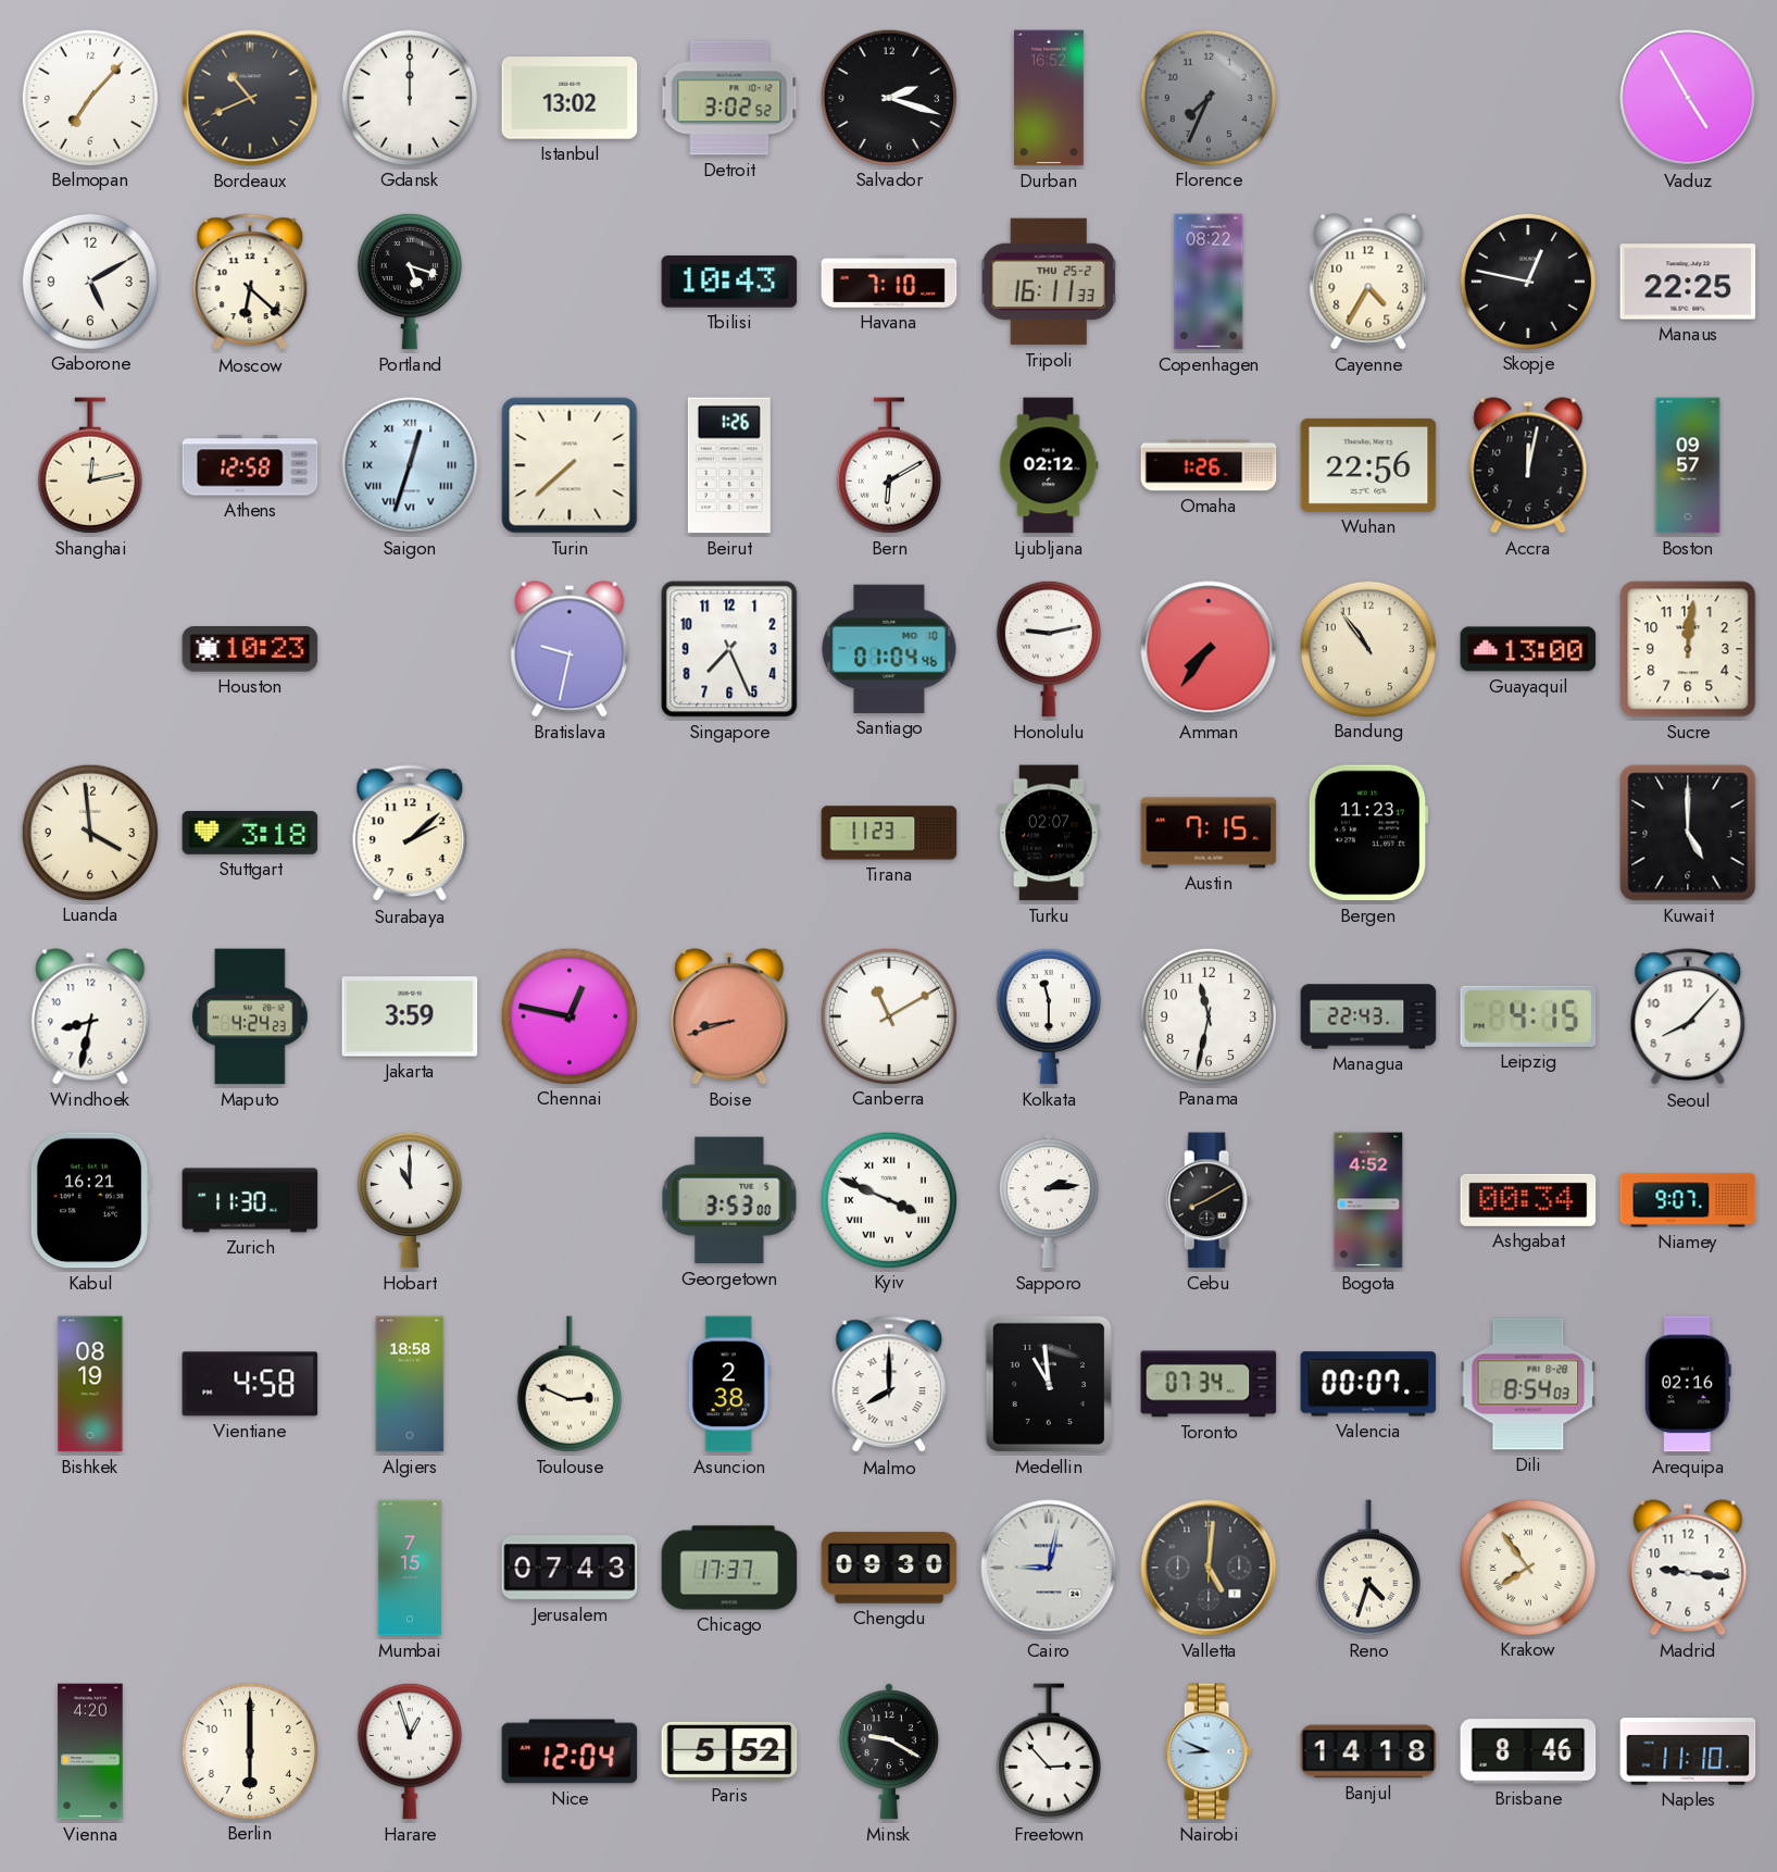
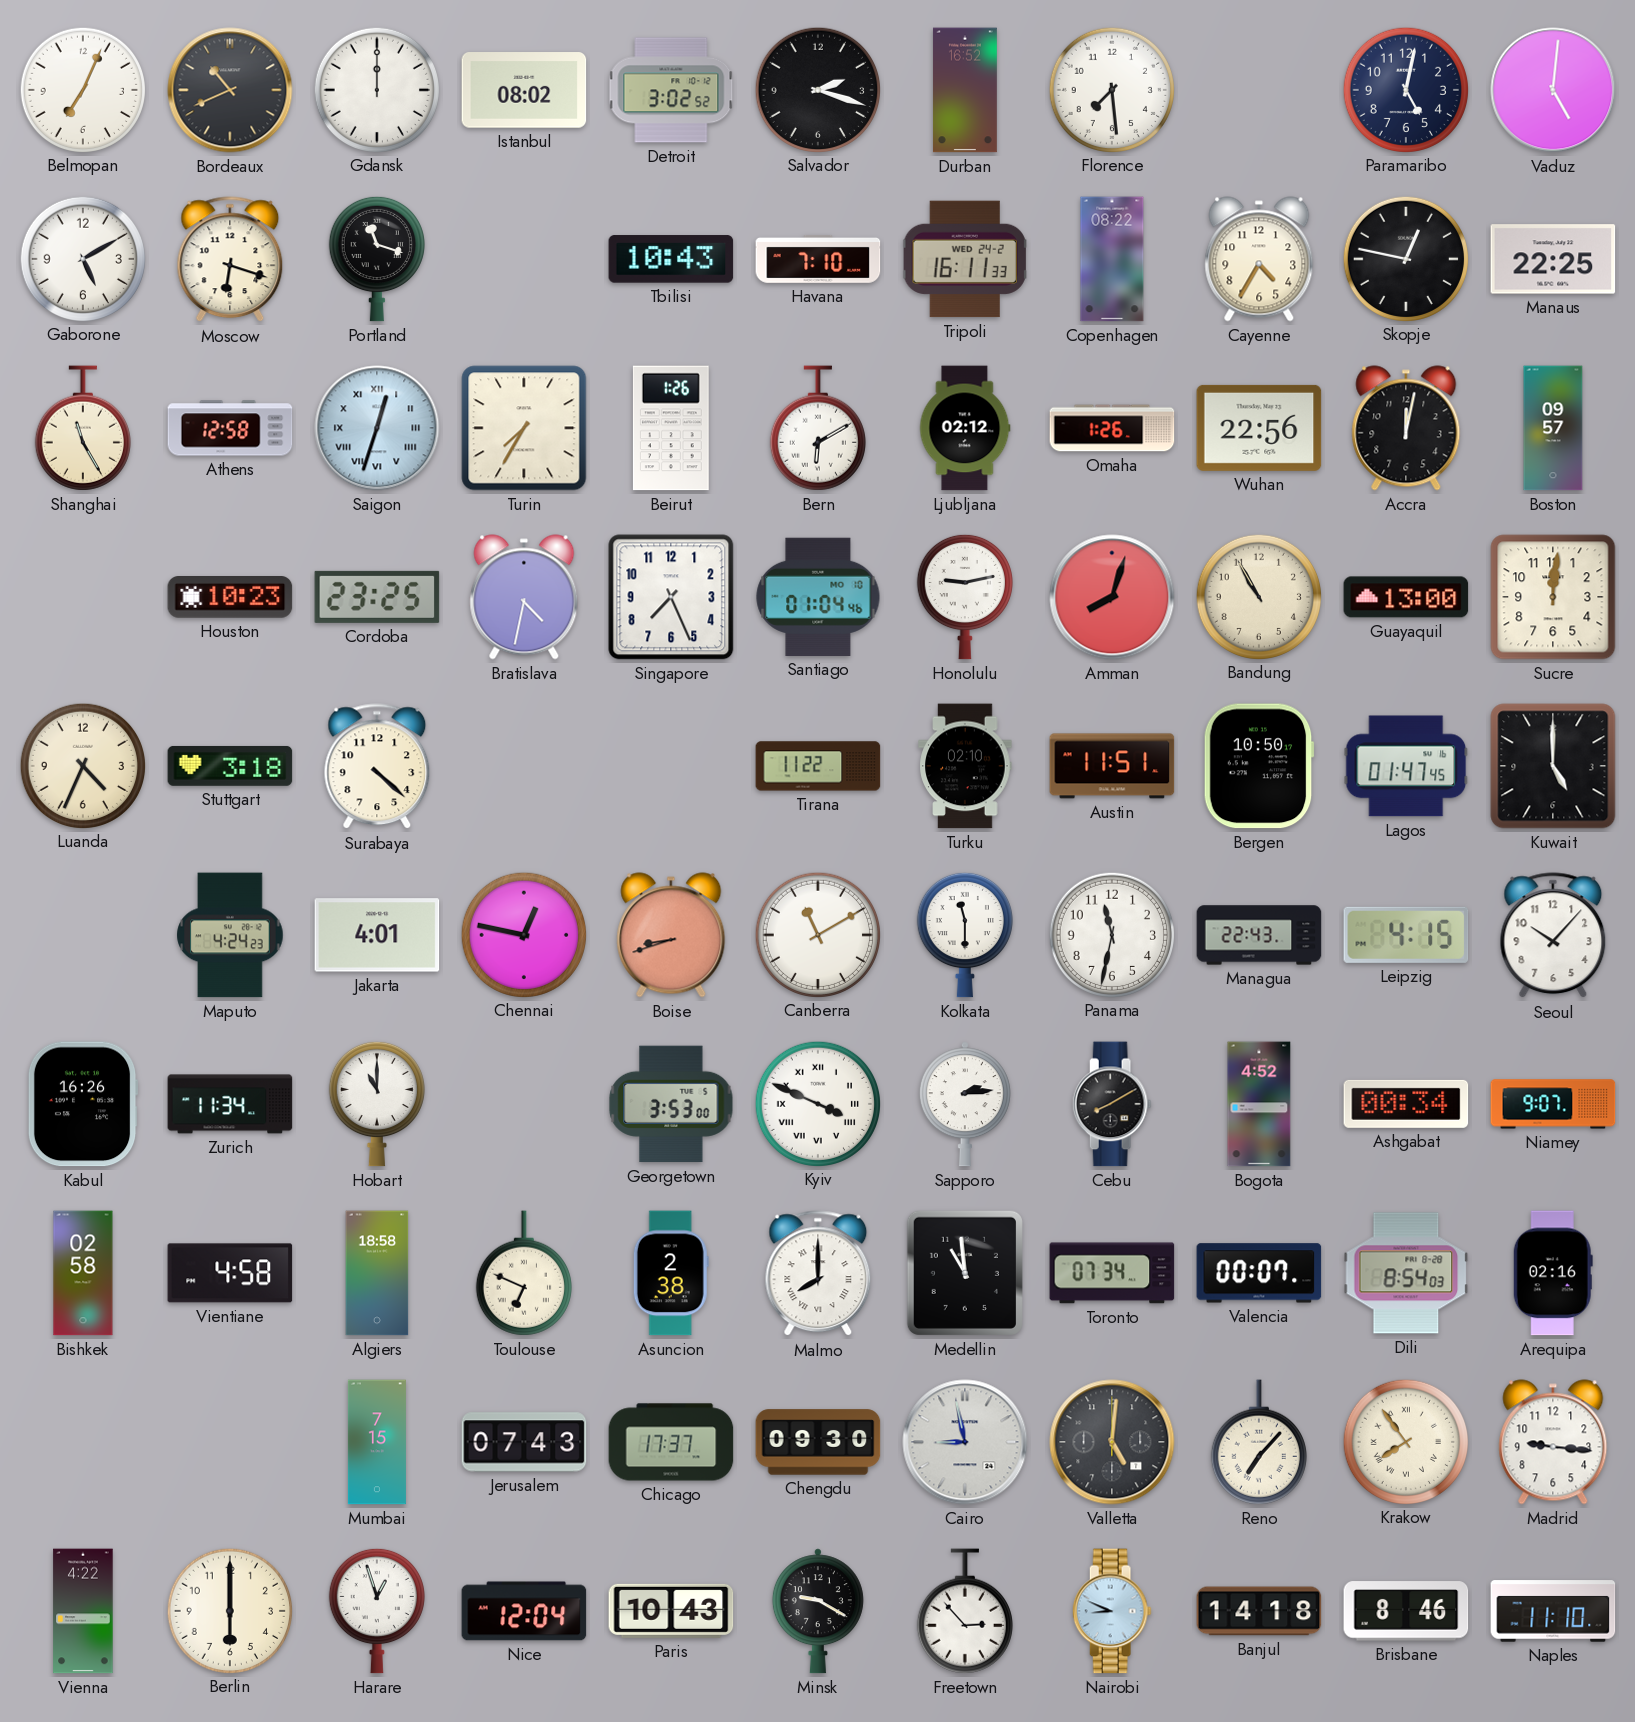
Belmopan: 7:07 -> 7:04
Istanbul: 13:02 -> 08:02
Florence: 7:34 -> 7:29
Florence dial: grey -> white
Paramaribo: none -> 5:02
Vaduz: 4:55 -> 5:01
Moscow: 6:22 -> 6:18
Portland: 5:18 -> 11:18
Tripoli date: THU 25-2 -> WED 24-2
Shanghai: 12:13 -> 11:25
Turin: 7:38 -> 7:35
Cordoba: none -> 23:25
Bratislava: 9:32 -> 4:32
Amman: 7:36 -> 8:03
Bandung: 10:54 -> 10:55
Luanda: 3:59 -> 4:34
Surabaya: 2:08 -> 4:22
Tirana: 11:23 -> 11:22
Turku: 02:07 -> 02:10
Austin: 7:15 -> 11:51
Bergen: 11:23 -> 10:50
Lagos: none -> 01:47
Windhoek: 8:32 -> none
Jakarta: 3:59 -> 4:01
Seoul: 8:07 -> 10:07
Kabul: 16:21 -> 16:26
Zurich: 11:30 -> 11:34
Bishkek: 08:19 -> 02:58
Toulouse: 2:49 -> 6:49
Cairo: 9:02 -> 8:58
Reno: 4:33 -> 7:07
Vienna: 4:20 -> 4:22
Paris: 5:52 -> 10:43
